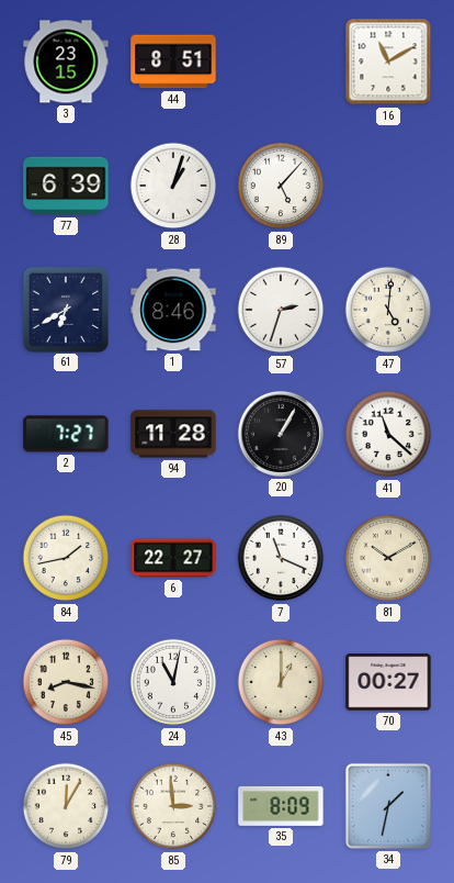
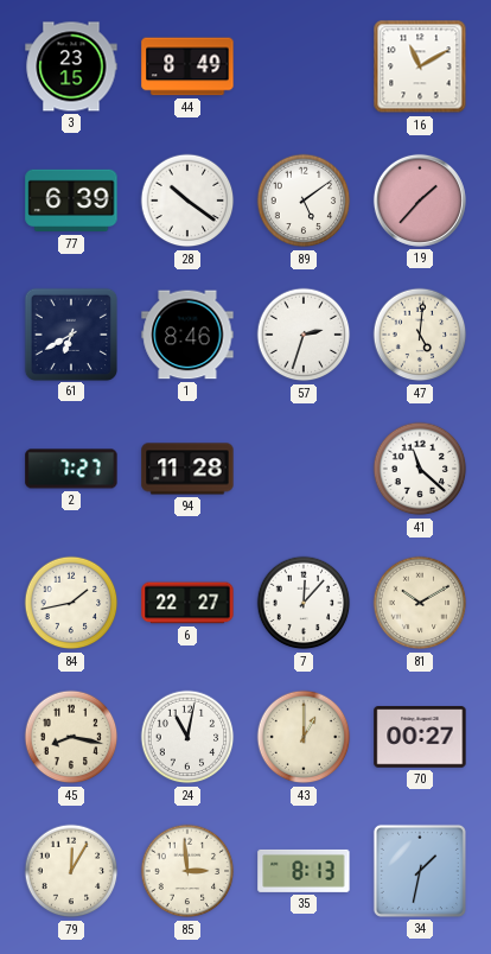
44: 8:51 -> 8:49
28: 1:03 -> 10:21
89: 5:07 -> 5:09
19: none -> 1:37
20: 1:05 -> none
7: 11:19 -> 12:07
35: 8:09 -> 8:13
